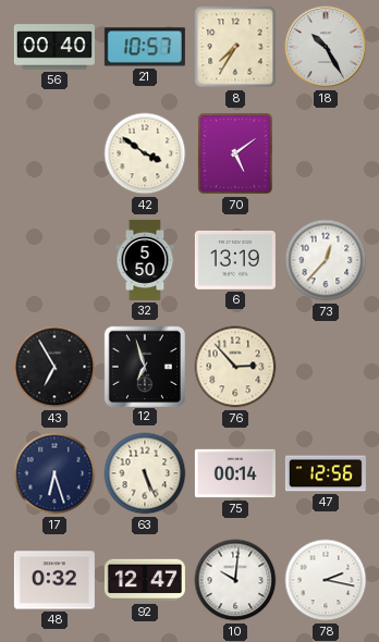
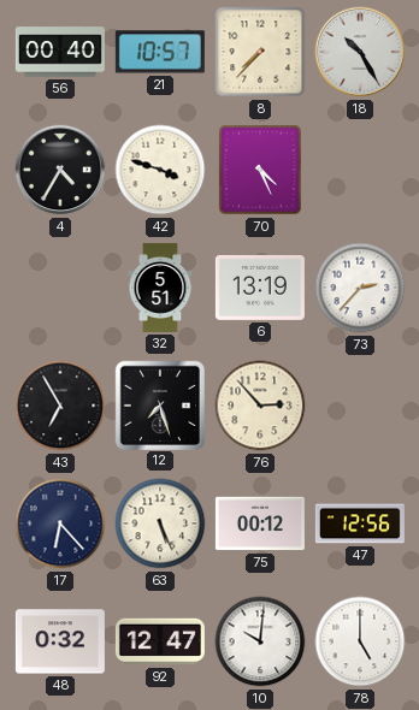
8: 7:35 -> 7:37
4: none -> 4:35
42: 3:51 -> 3:48
70: 5:09 -> 4:26
32: 5:50 -> 5:51
73: 12:37 -> 2:37
12: 6:57 -> 7:27
17: 6:27 -> 6:23
75: 00:14 -> 00:12
78: 2:17 -> 5:00
